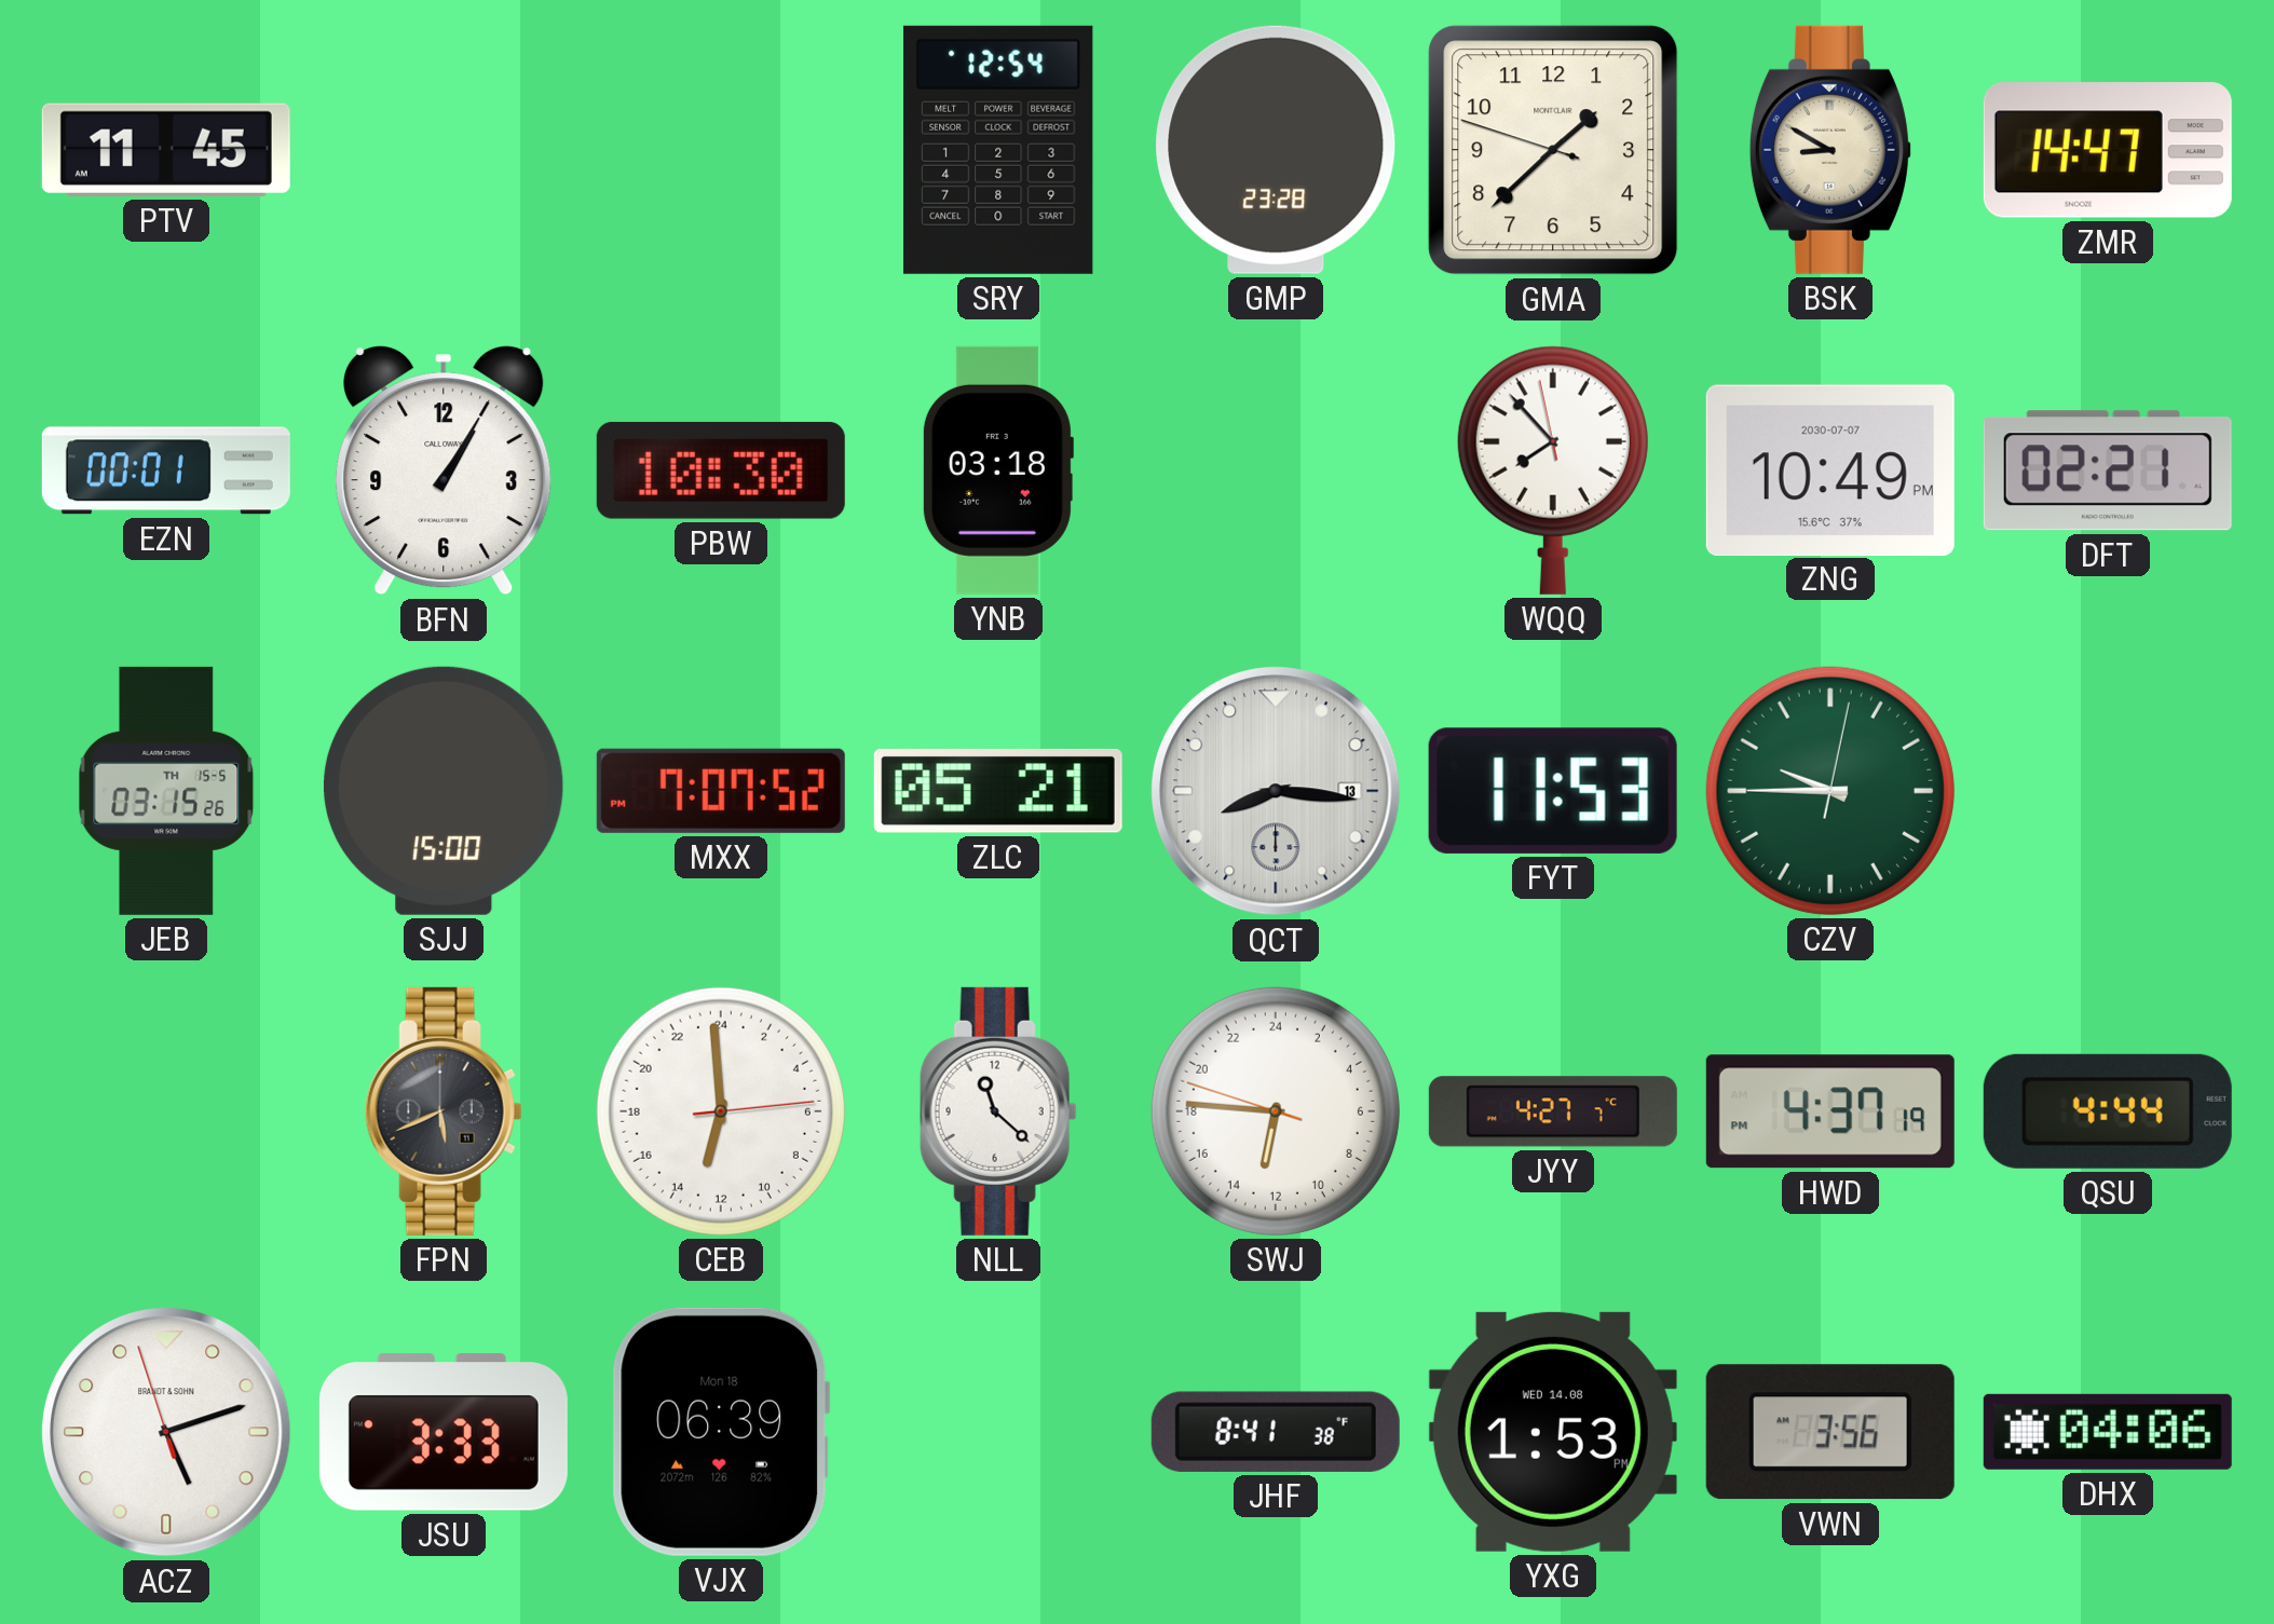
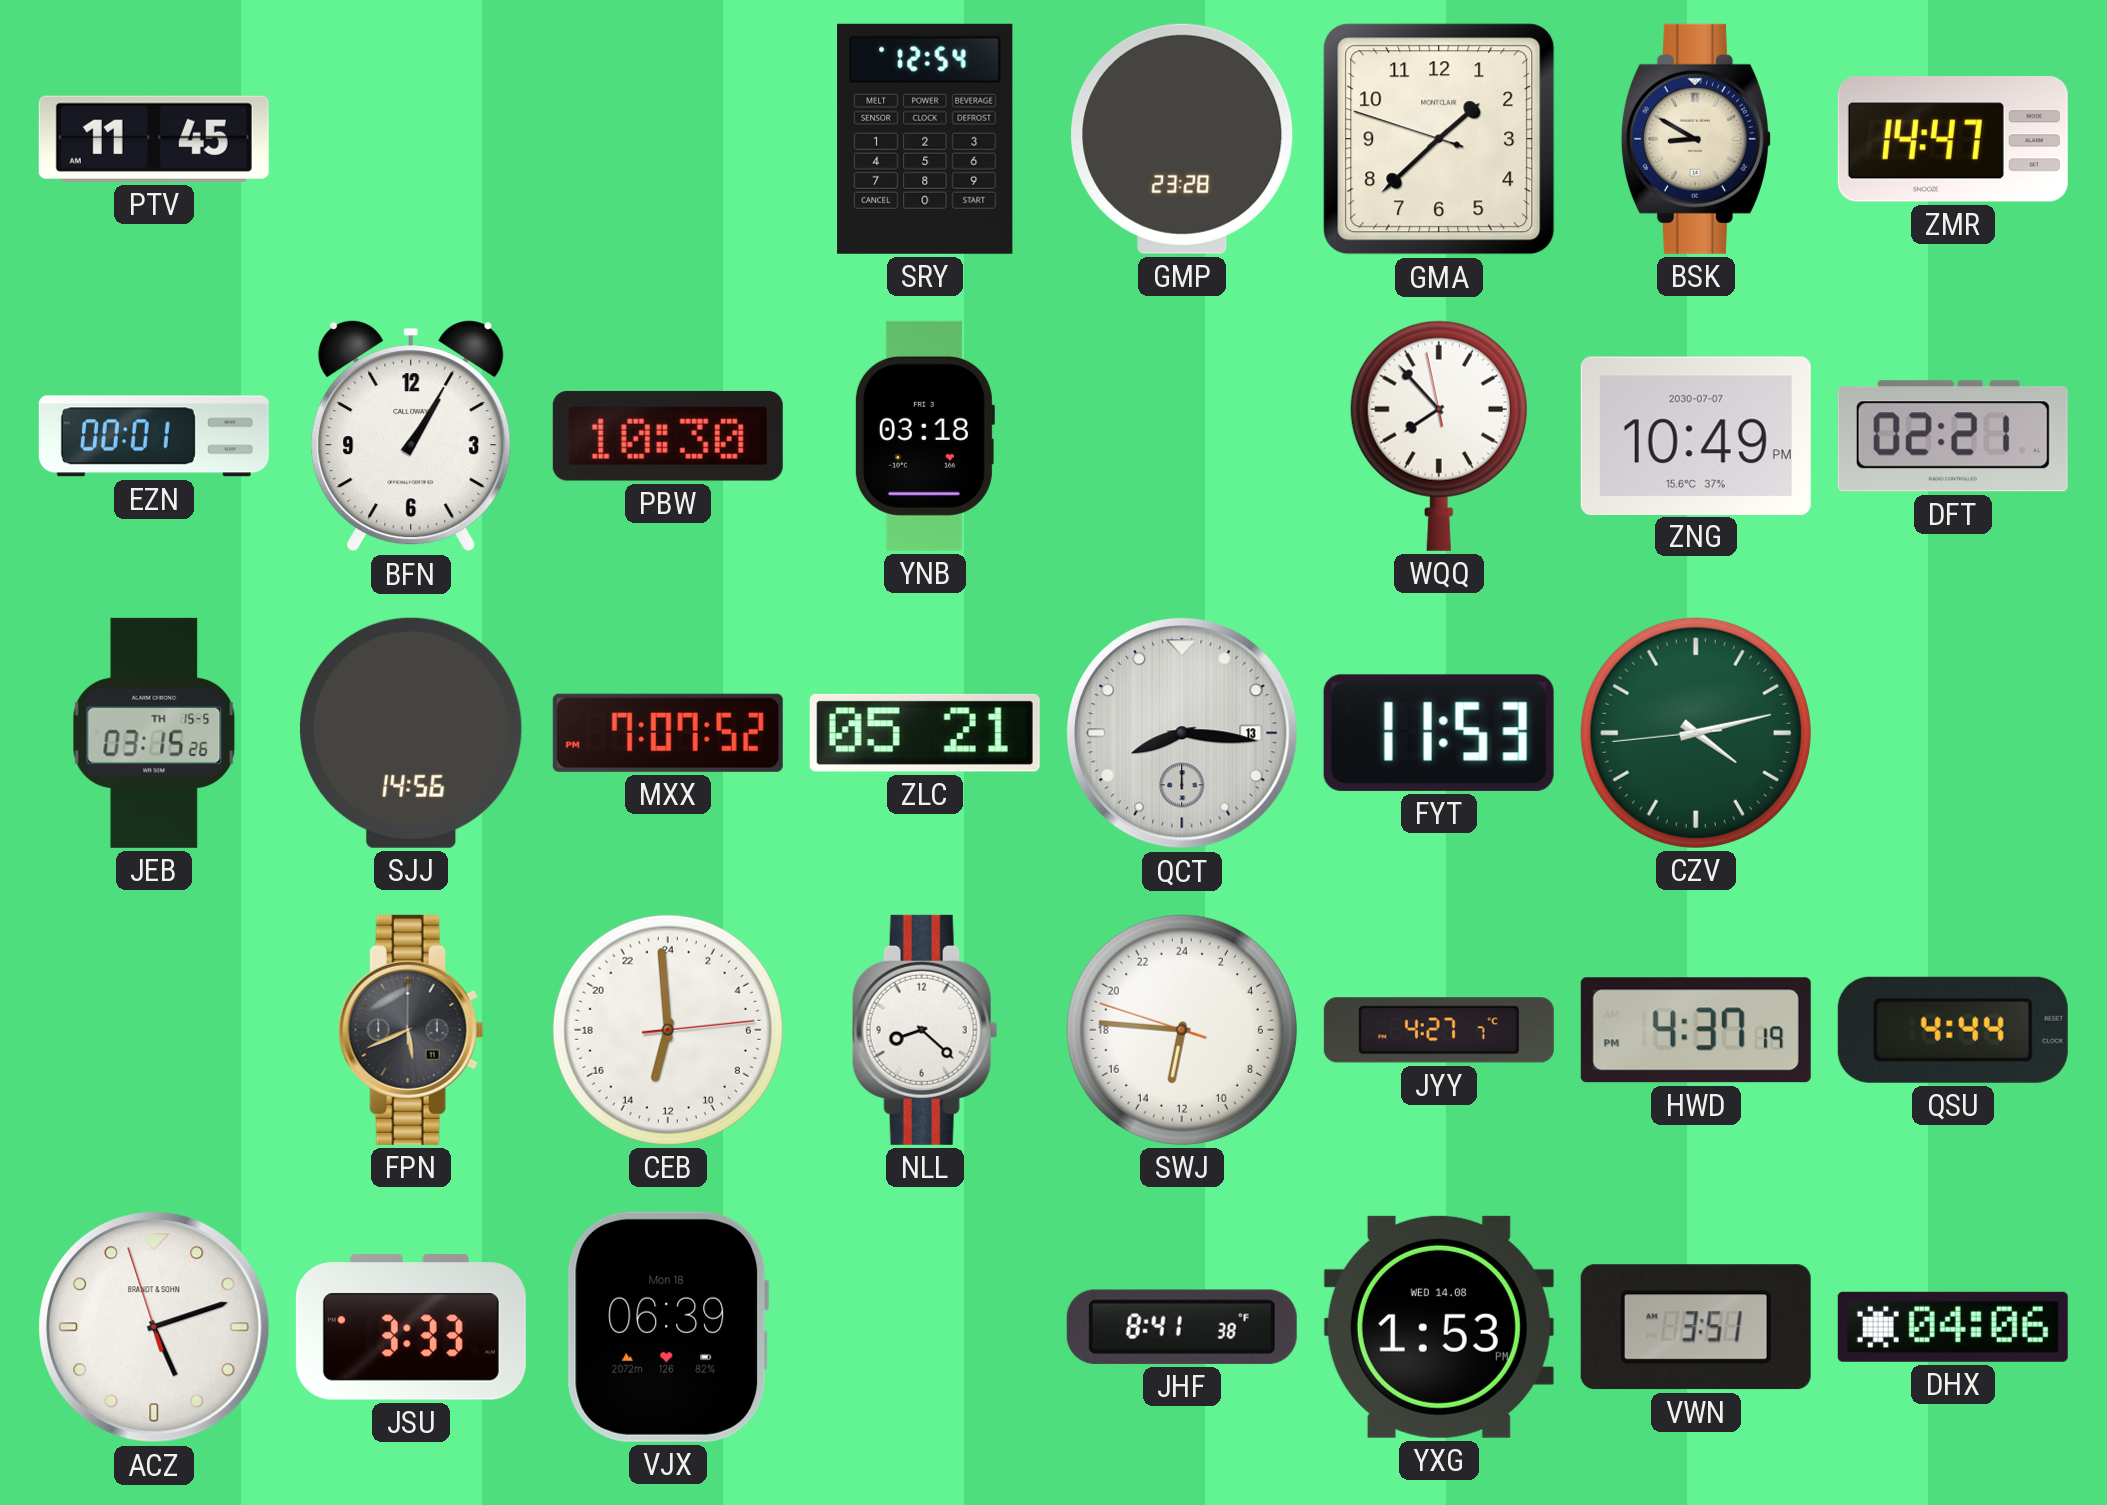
SJJ: 15:00 -> 14:56
CZV: 9:45 -> 4:12
NLL: 11:22 -> 8:22
VWN: 3:56 -> 3:51
